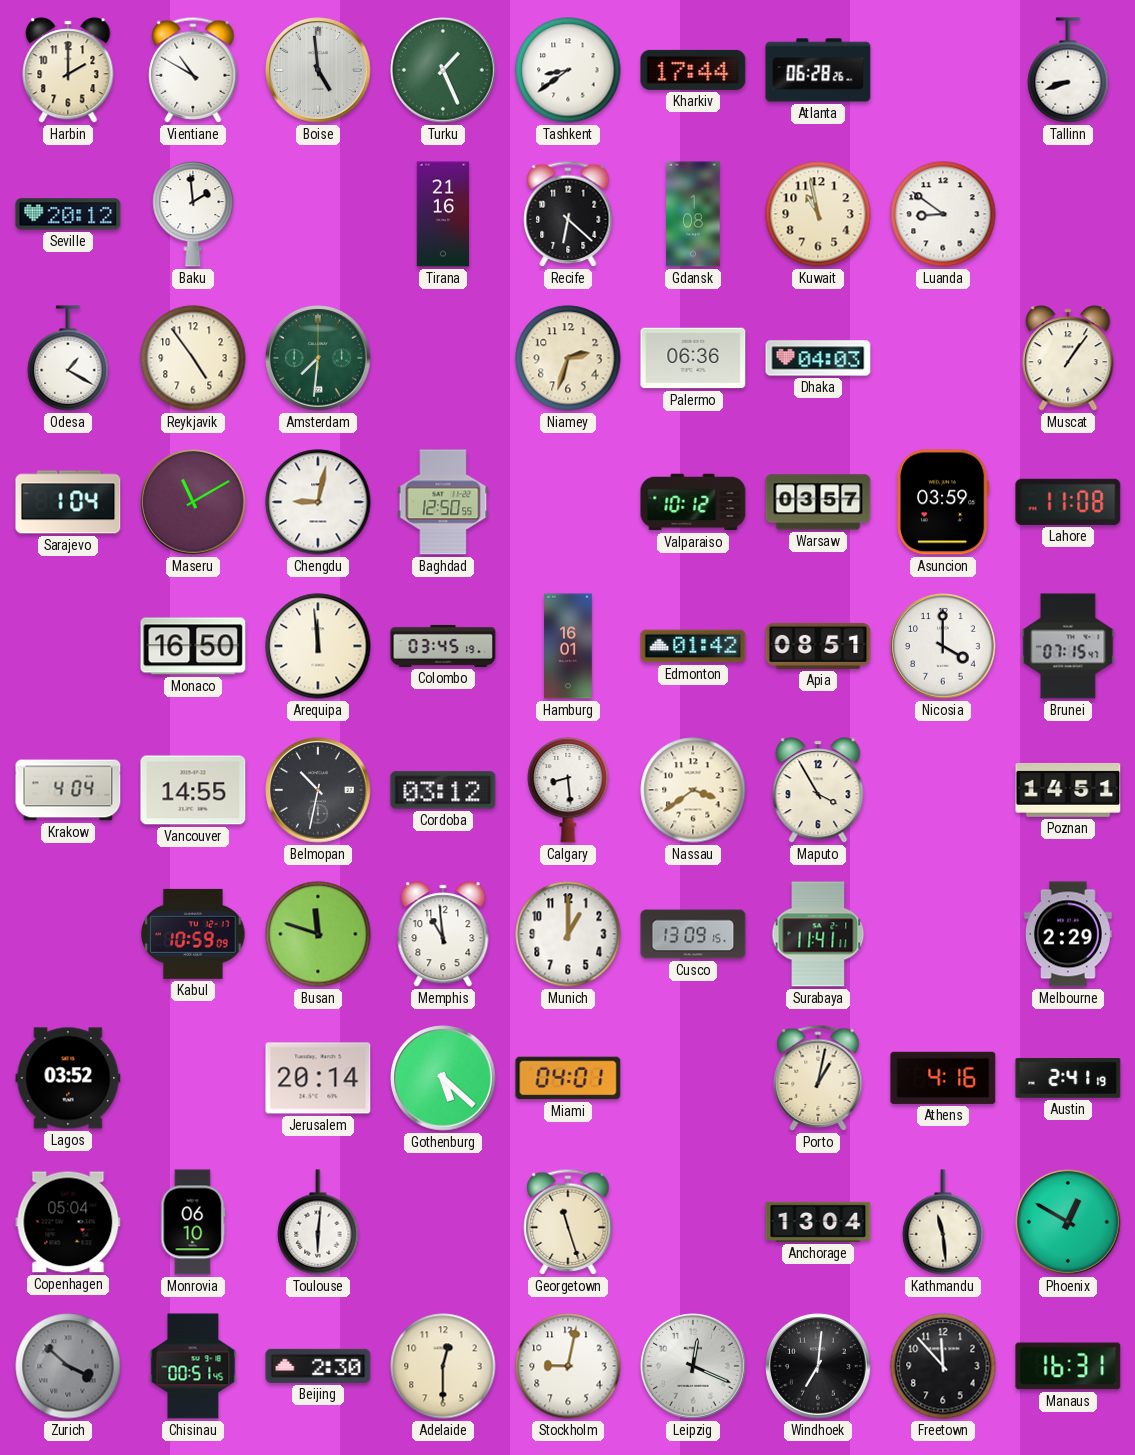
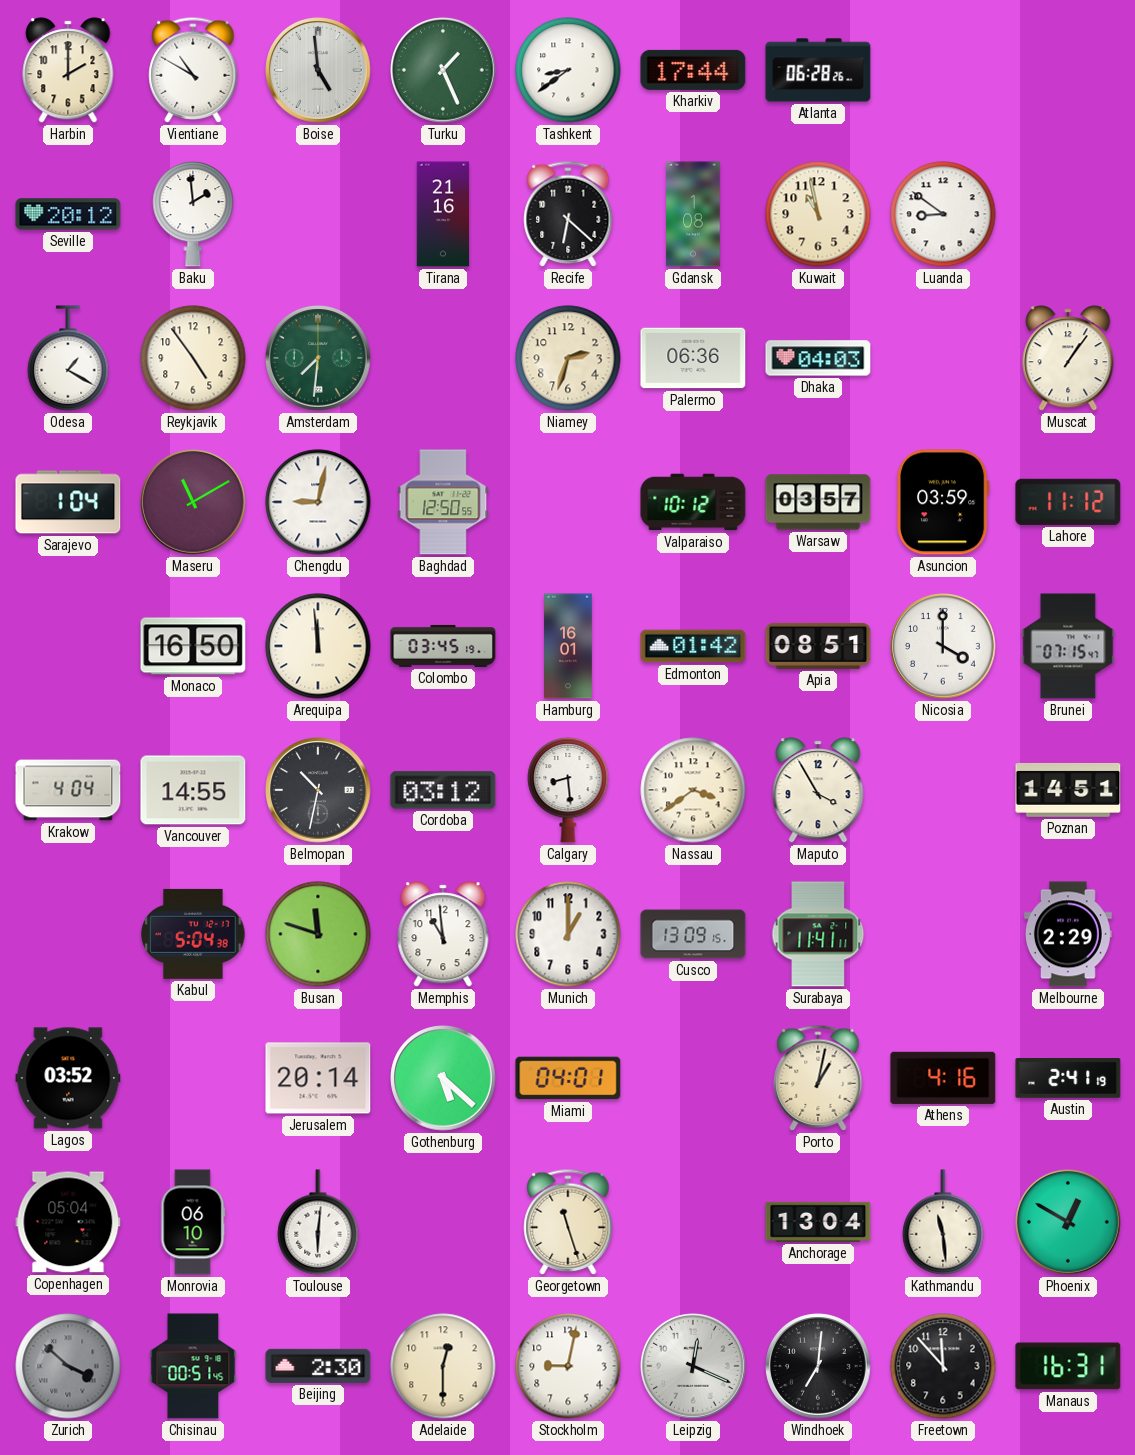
Tallinn: 8:42 -> none
Lahore: 11:08 -> 11:12
Kabul: 10:59 -> 5:04
